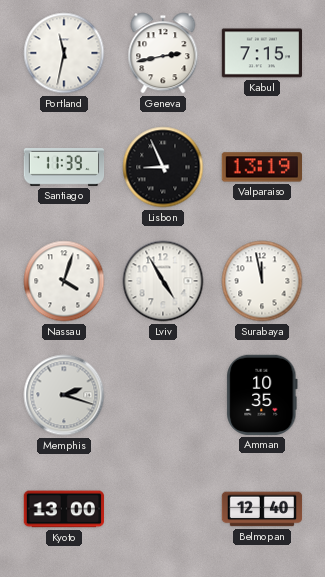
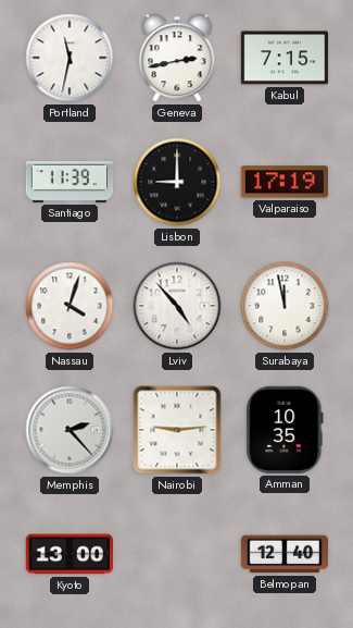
Lisbon: 8:56 -> 9:00
Valparaiso: 13:19 -> 17:19
Lviv: 4:55 -> 4:53
Memphis: 2:18 -> 2:23
Nairobi: none -> 9:14
